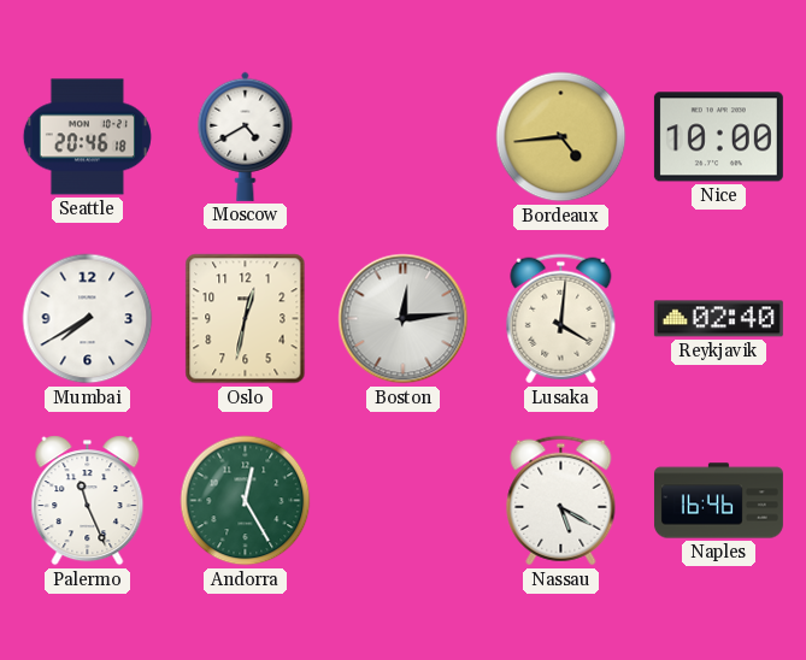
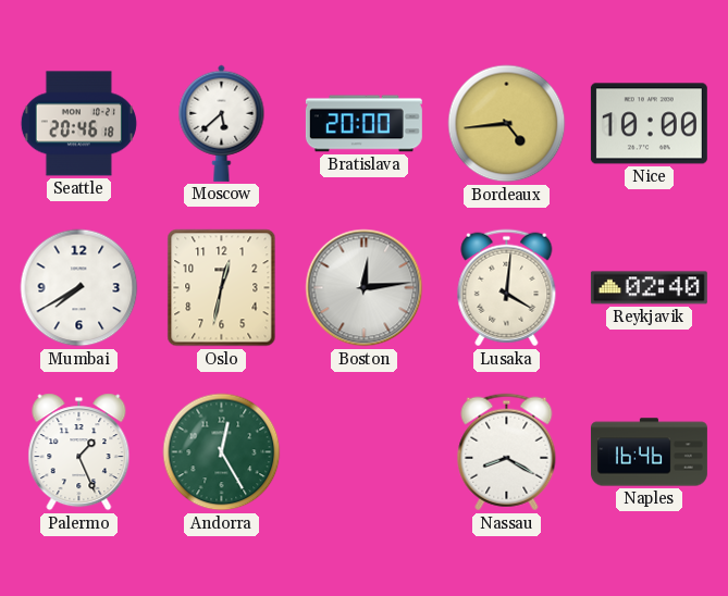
Moscow: 4:40 -> 5:38
Bratislava: none -> 20:00
Palermo: 11:26 -> 1:26
Nassau: 5:20 -> 8:20
